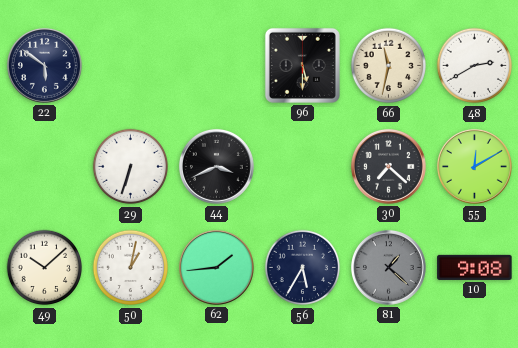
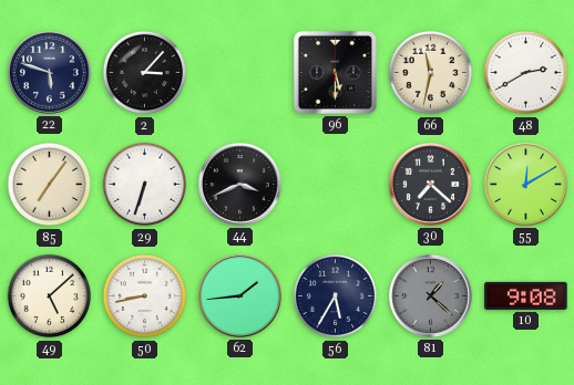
22: 5:51 -> 5:48
2: none -> 3:07
85: none -> 7:06
49: 10:08 -> 5:08
50: 1:02 -> 8:43
